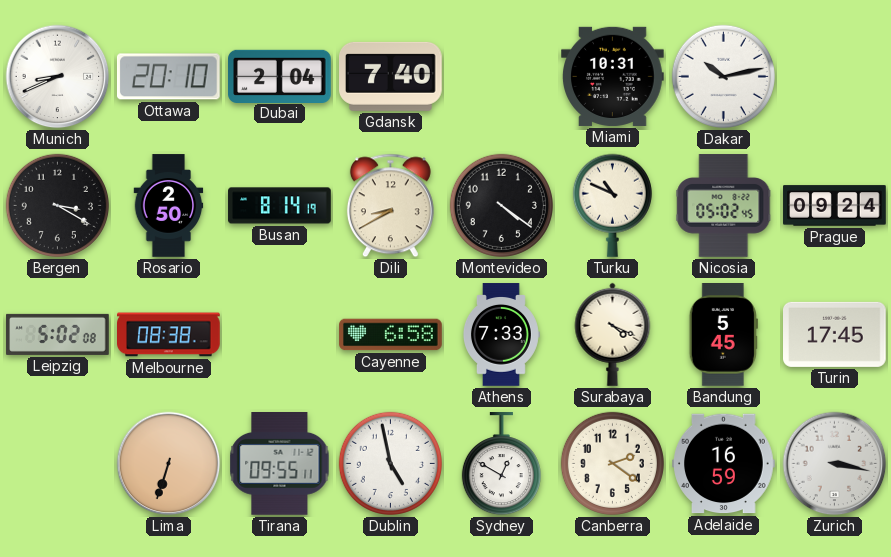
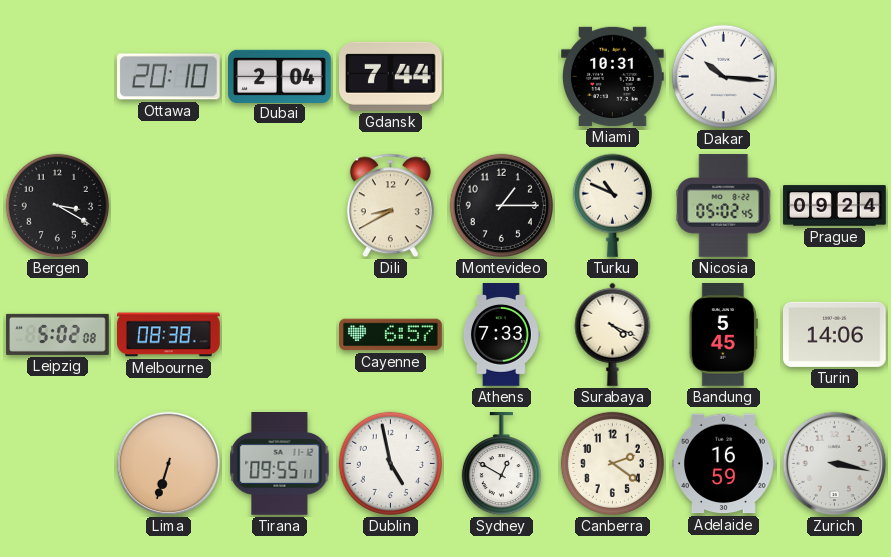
Munich: 8:41 -> none
Gdansk: 7:40 -> 7:44
Dakar: 10:13 -> 10:16
Rosario: 2:50 -> none
Busan: 8:14 -> none
Montevideo: 4:21 -> 1:15
Cayenne: 6:58 -> 6:57
Turin: 17:45 -> 14:06
